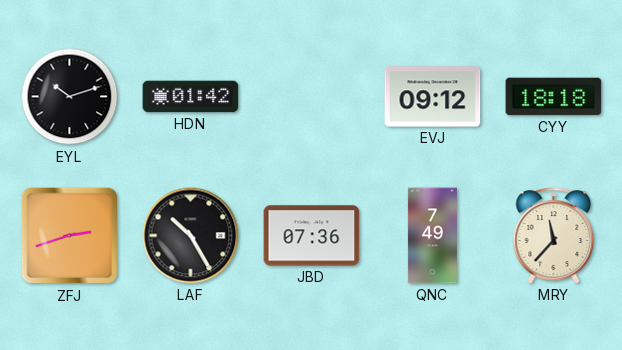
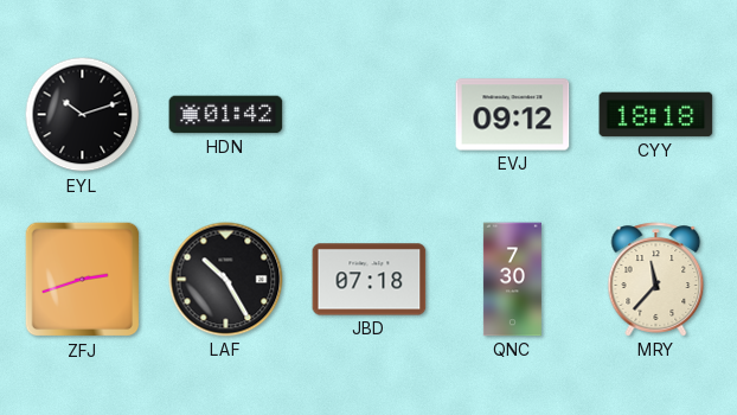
JBD: 07:36 -> 07:18
QNC: 7:49 -> 7:30
